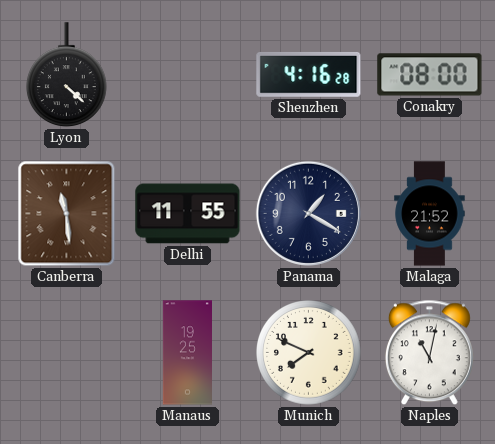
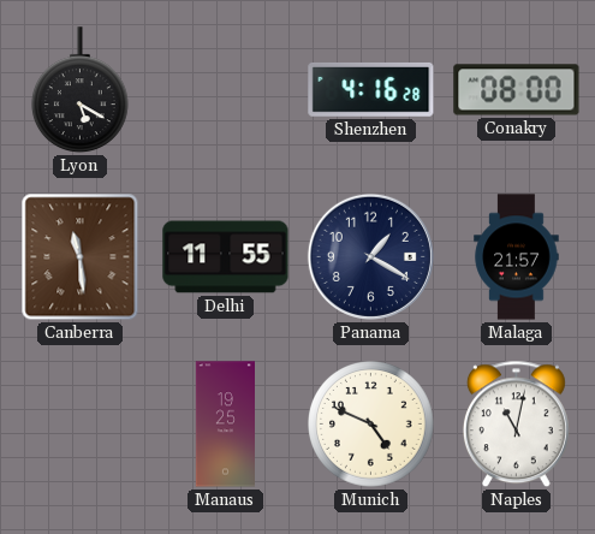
Lyon: 4:22 -> 5:20
Malaga: 21:52 -> 21:57
Munich: 7:49 -> 4:49
